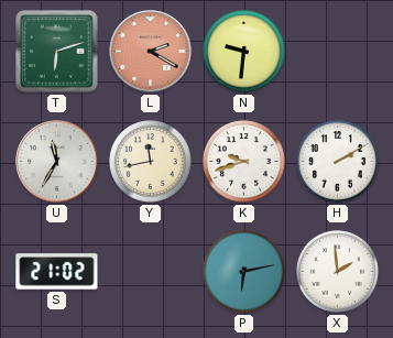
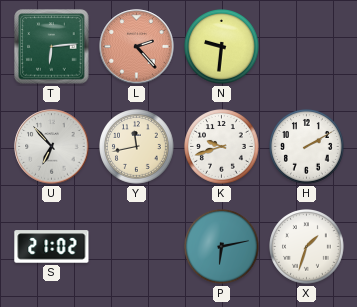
T: 6:12 -> 6:14
L: 2:20 -> 2:23
U: 11:35 -> 6:53
X: 1:59 -> 1:33
